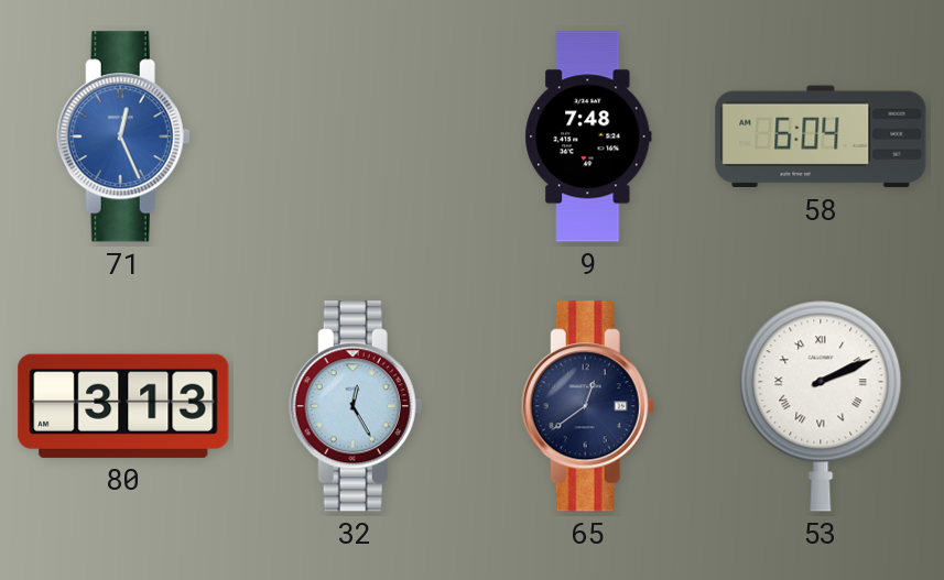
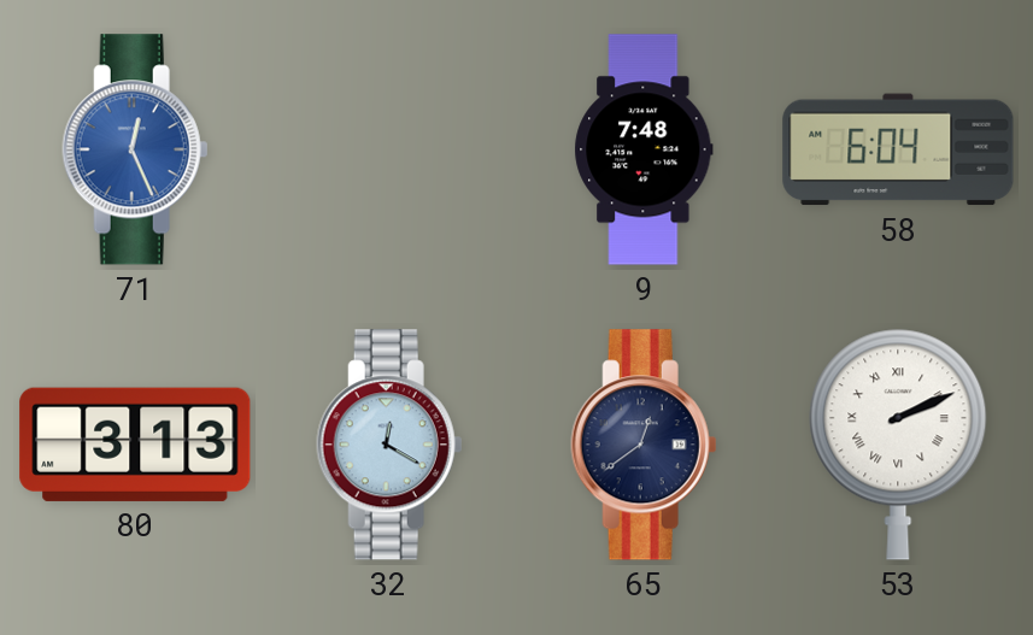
32: 12:25 -> 12:20
